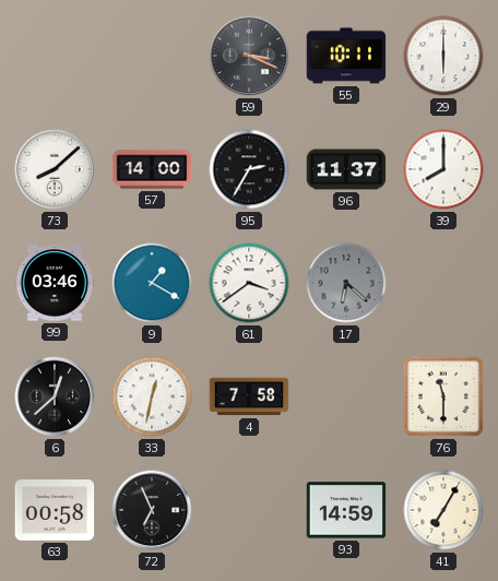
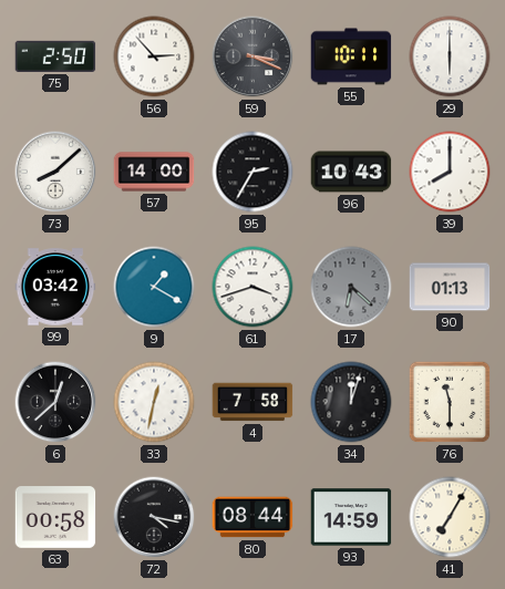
75: none -> 2:50
56: none -> 2:53
96: 11:37 -> 10:43
99: 03:46 -> 03:42
61: 3:39 -> 3:42
90: none -> 01:13
34: none -> 12:03
72: 6:56 -> 4:17
80: none -> 08:44
